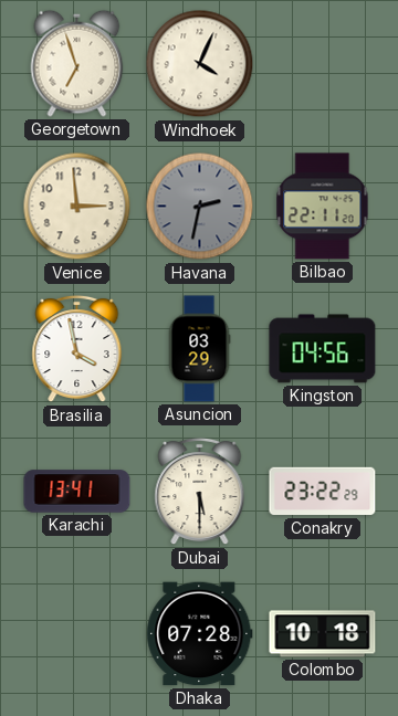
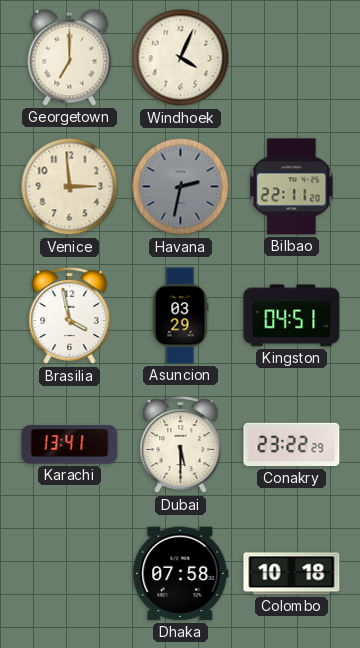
Georgetown: 6:57 -> 7:00
Kingston: 04:56 -> 04:51
Dhaka: 07:28 -> 07:58
